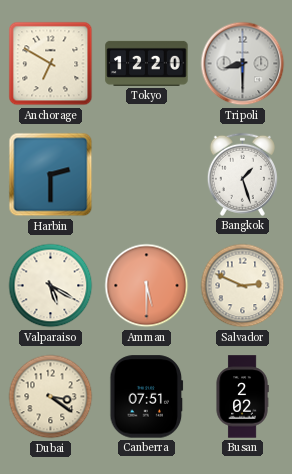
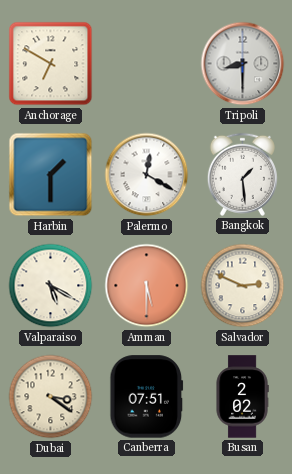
Tokyo: 12:20 -> none
Harbin: 2:30 -> 1:30
Palermo: none -> 12:20
Bangkok: 1:27 -> 1:29
